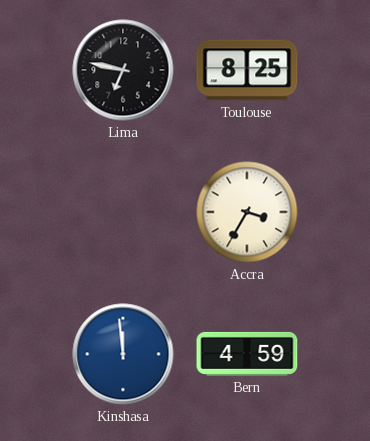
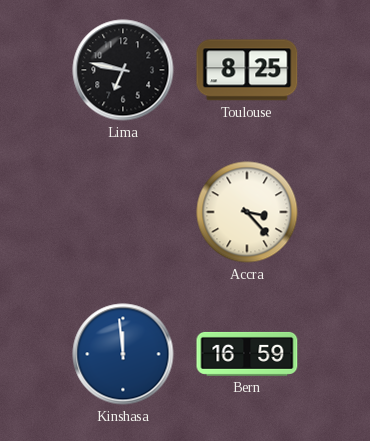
Accra: 3:35 -> 3:23
Bern: 4:59 -> 16:59
